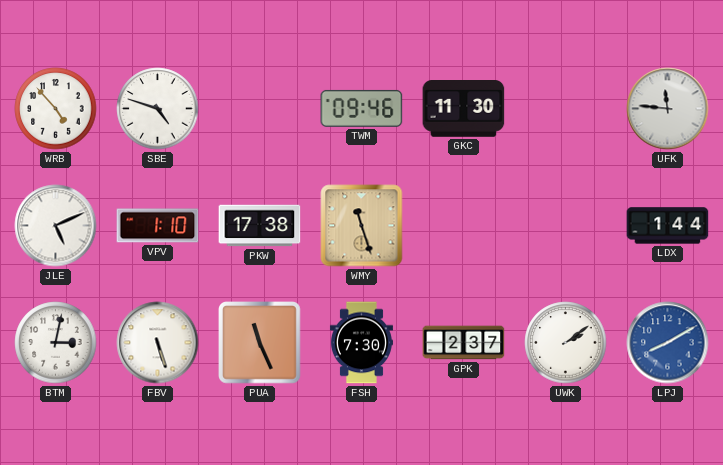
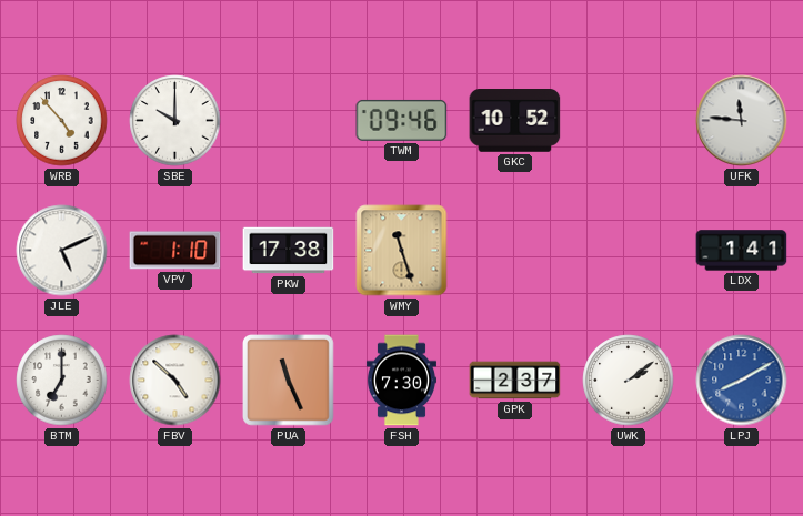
SBE: 4:48 -> 10:00
GKC: 11:30 -> 10:52
LDX: 1:44 -> 1:41
BTM: 3:02 -> 7:00
FBV: 5:27 -> 4:52
